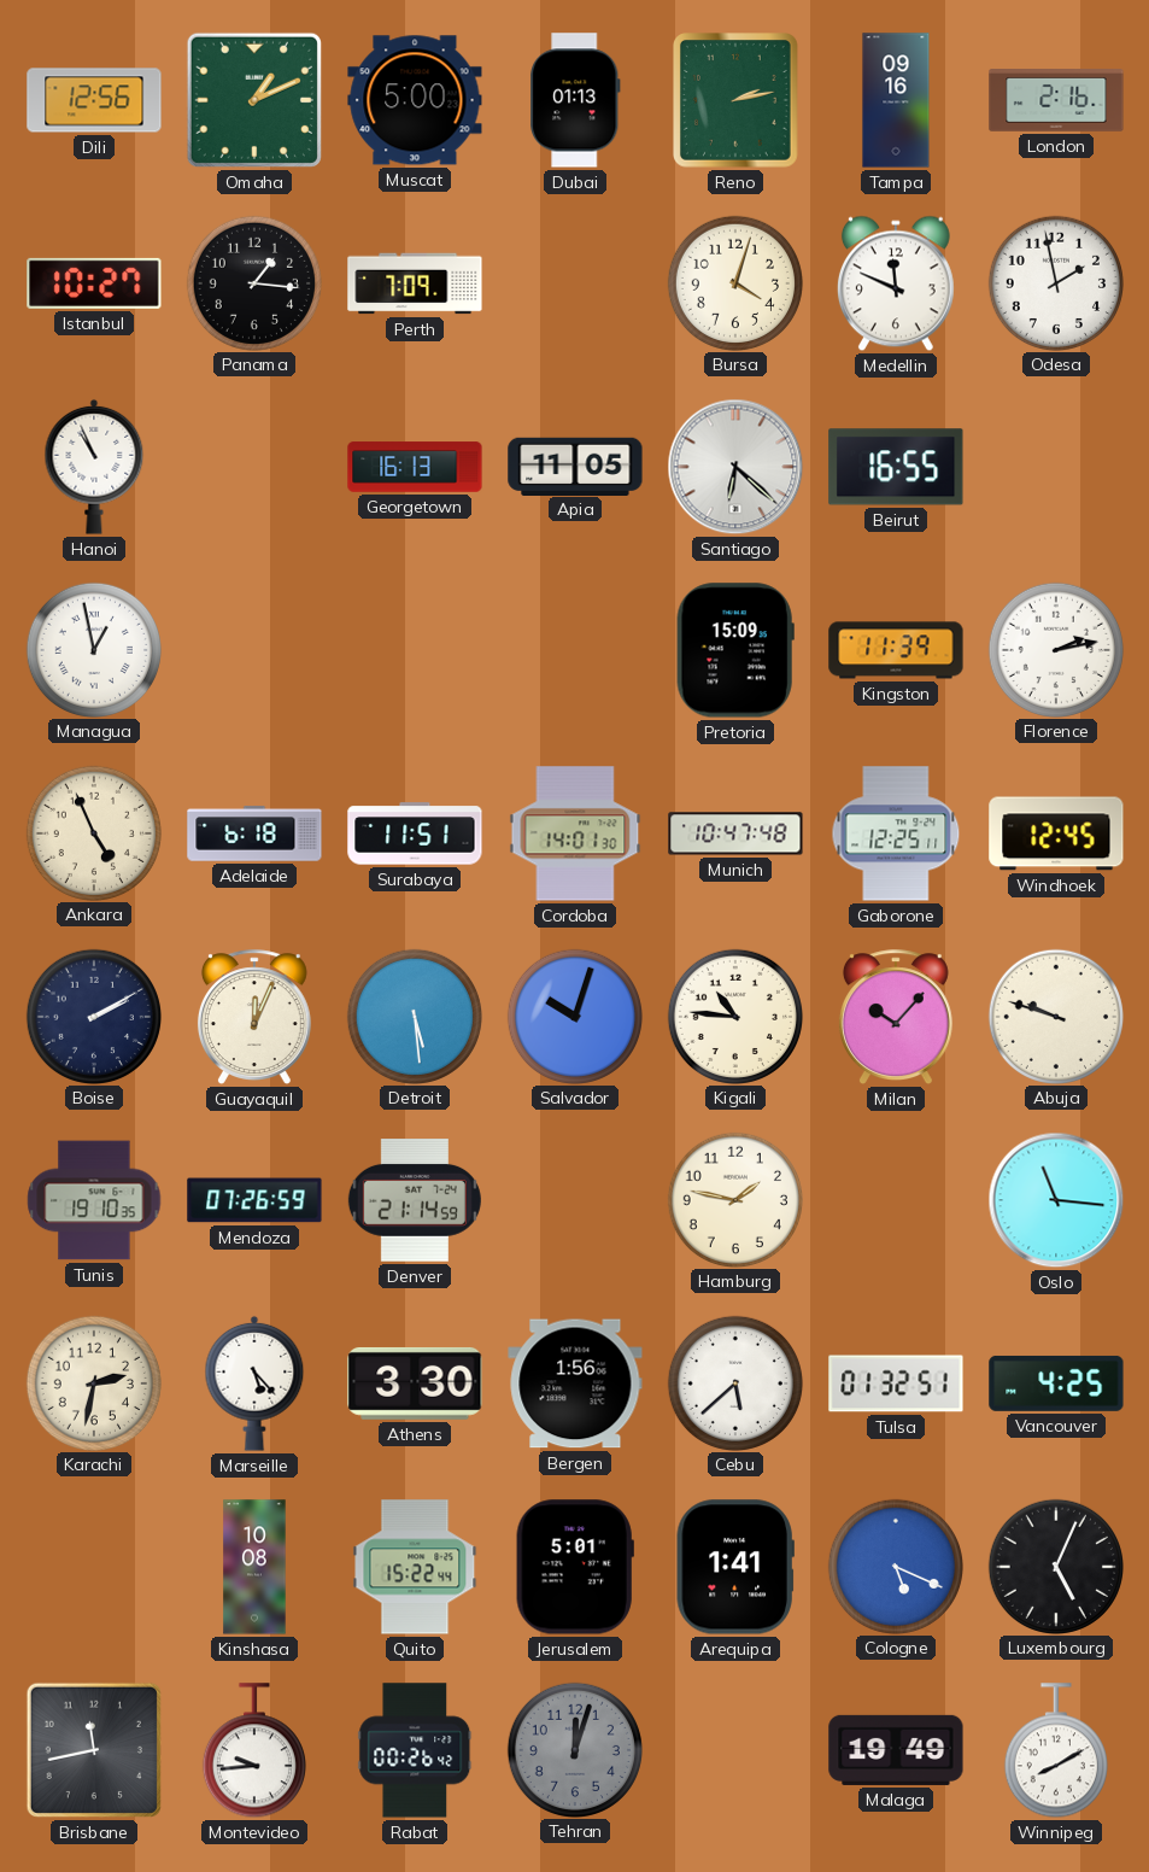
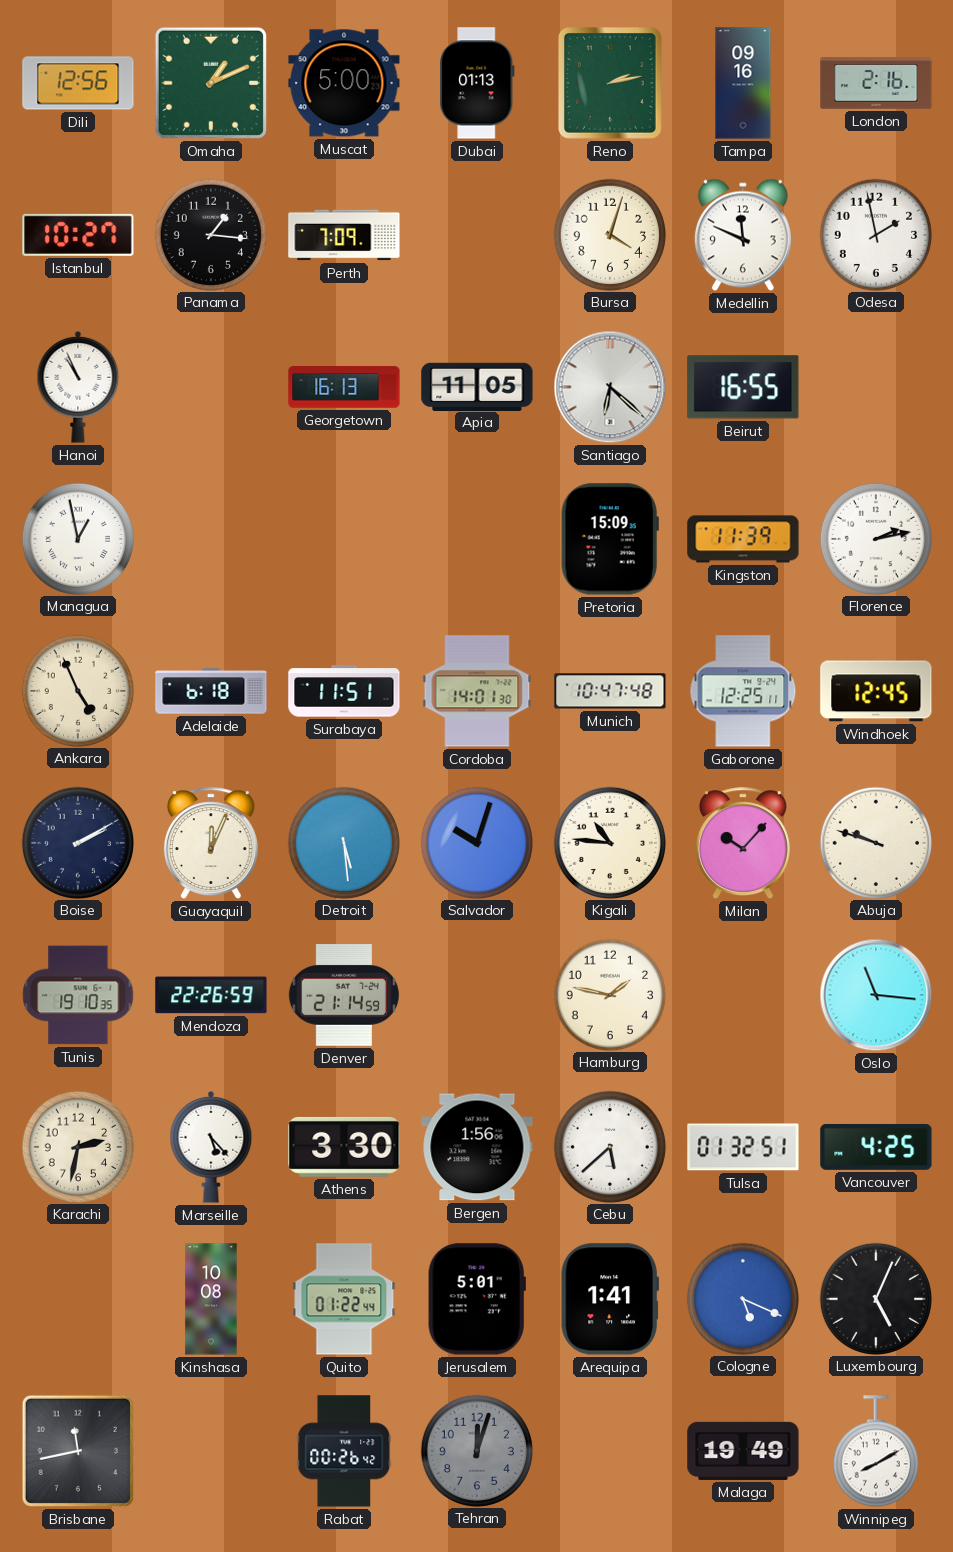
Mendoza: 07:26 -> 22:26
Quito: 15:22 -> 01:22
Montevideo: 9:44 -> none
